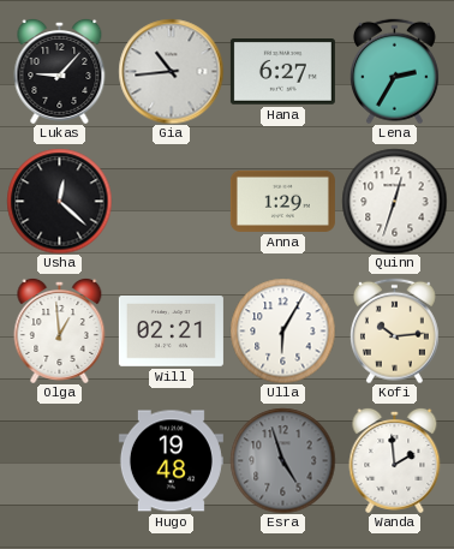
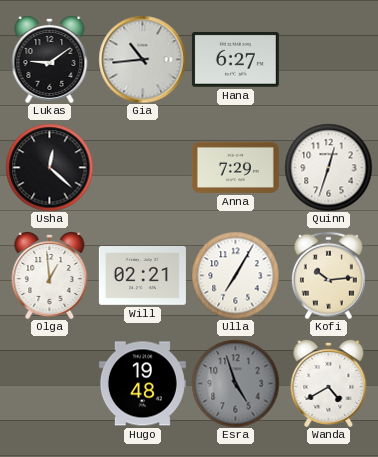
Lukas: 9:07 -> 9:09
Lena: 2:35 -> none
Anna: 1:29 -> 7:29
Ulla: 6:05 -> 7:05
Wanda: 1:59 -> 4:40
